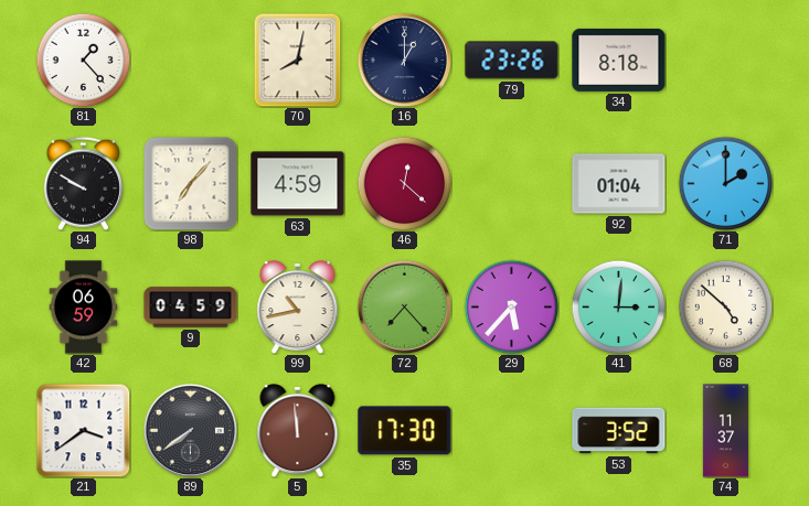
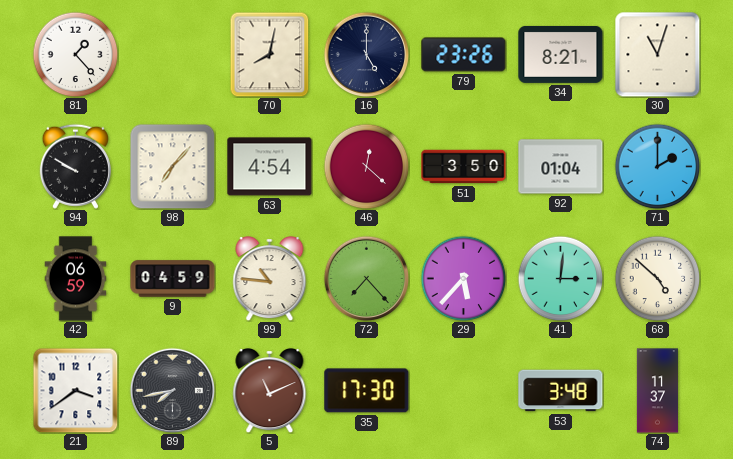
16: 1:00 -> 5:00
34: 8:18 -> 8:21
30: none -> 11:03
63: 4:59 -> 4:54
51: none -> 3:50
99: 10:43 -> 10:46
89: 7:39 -> 7:43
5: 11:59 -> 11:11
53: 3:52 -> 3:48
